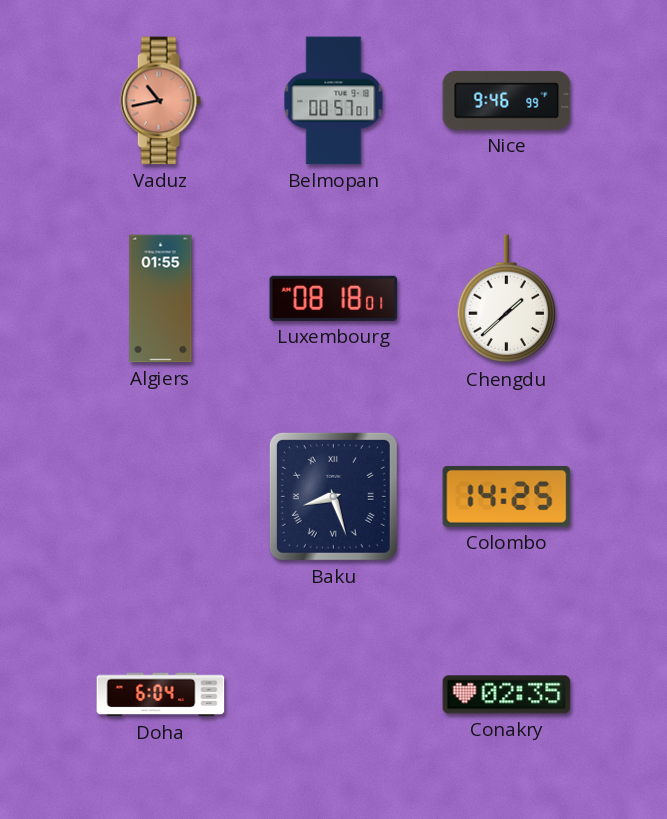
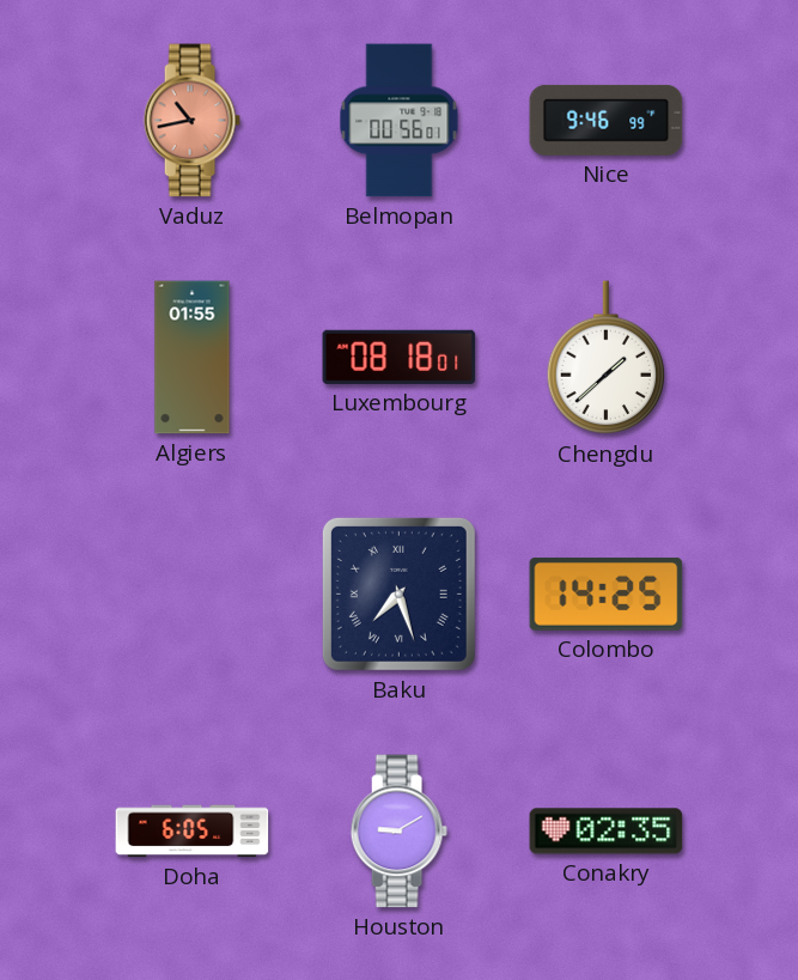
Belmopan: 00:57 -> 00:56
Baku: 8:27 -> 7:27
Doha: 6:04 -> 6:05
Houston: none -> 9:10
